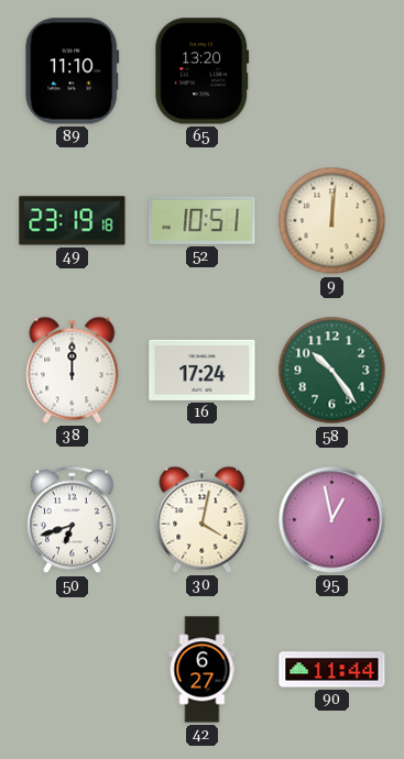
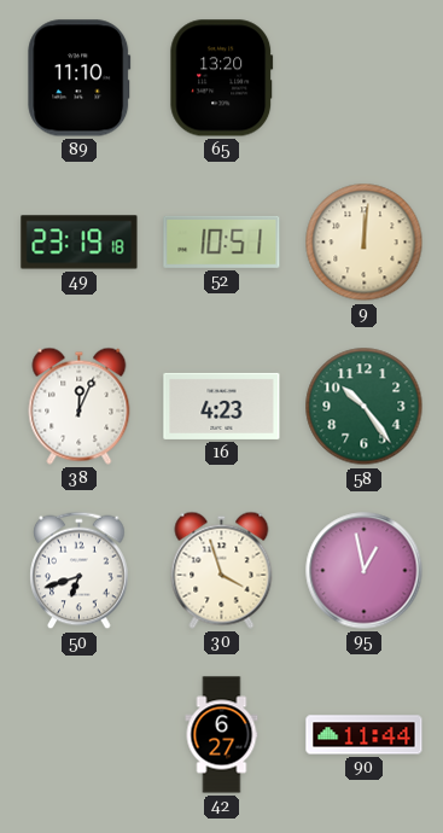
38: 12:00 -> 12:04
16: 17:24 -> 4:23
30: 4:02 -> 3:57
